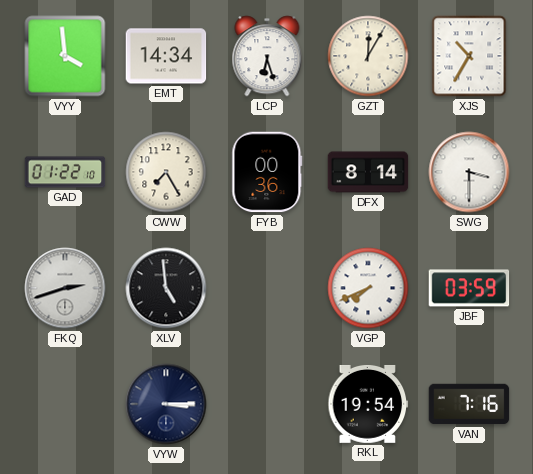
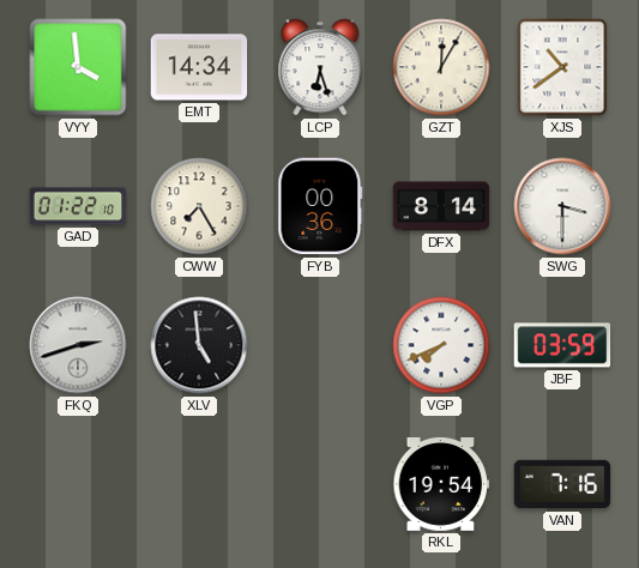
XJS: 10:35 -> 10:39
VYW: 3:15 -> none
